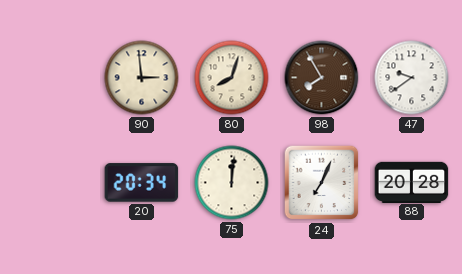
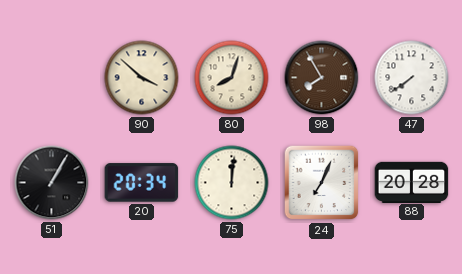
90: 2:59 -> 3:52
47: 9:39 -> 7:39
51: none -> 1:05
